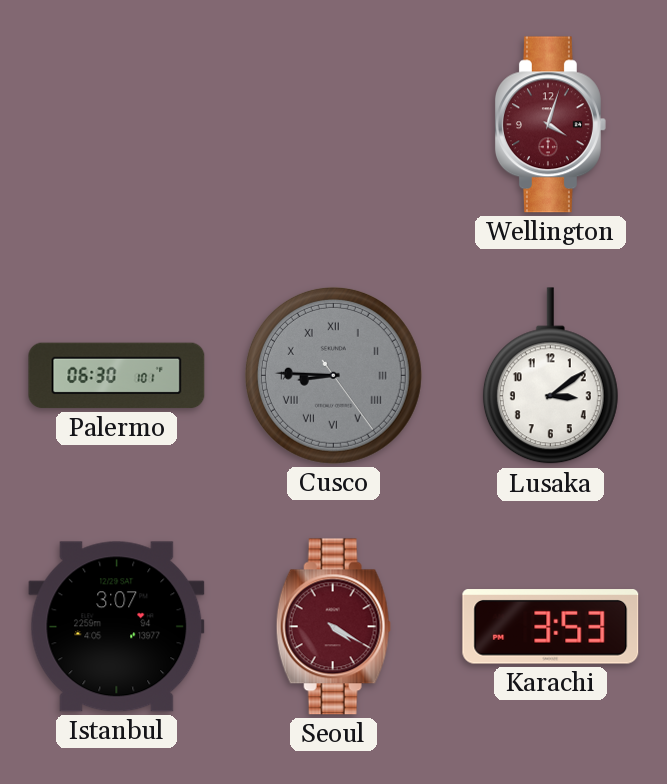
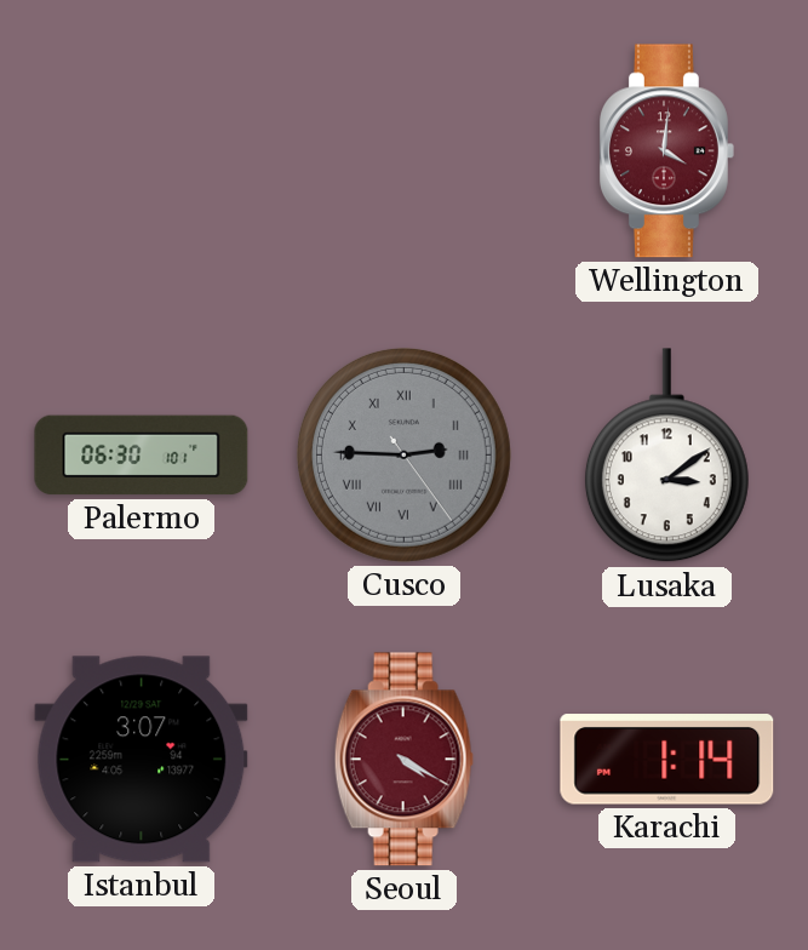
Wellington: 4:03 -> 4:01
Cusco: 8:45 -> 2:45
Karachi: 3:53 -> 1:14
